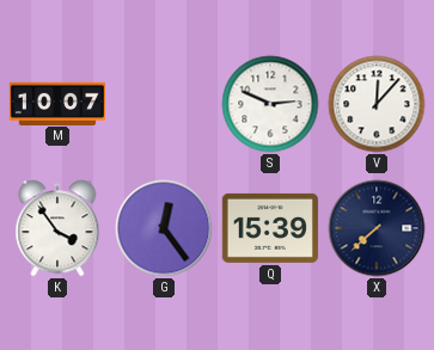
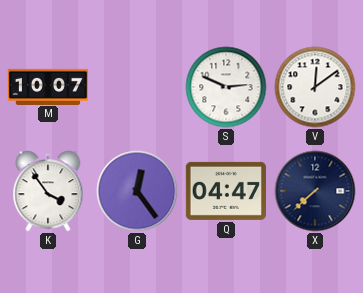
V: 12:07 -> 12:09
Q: 15:39 -> 04:47
